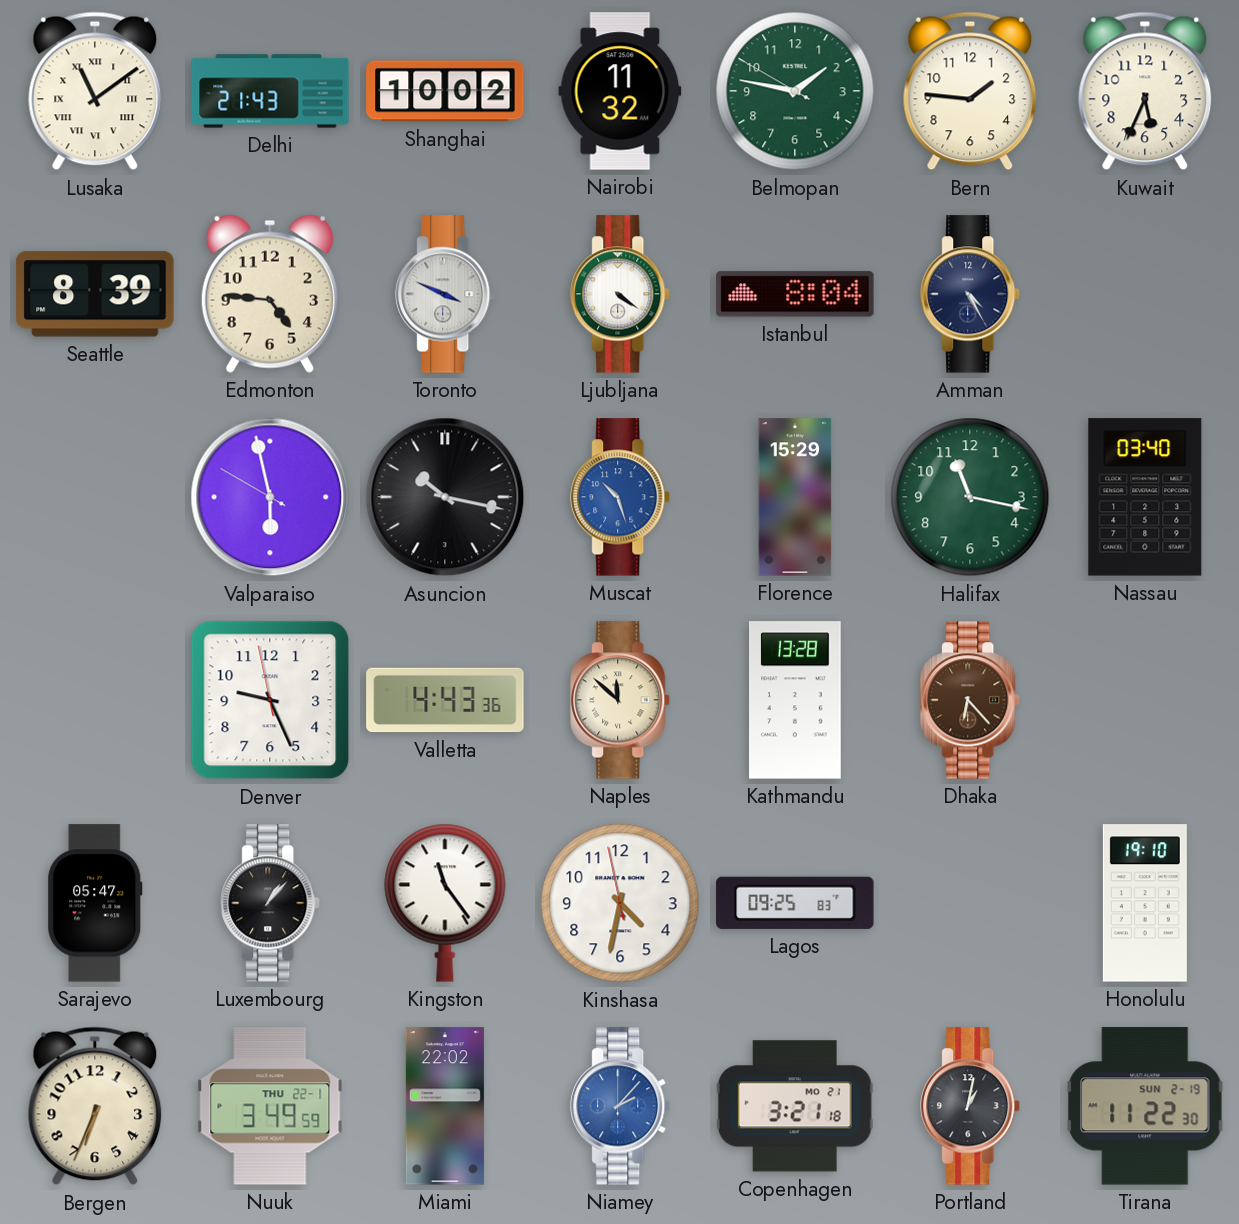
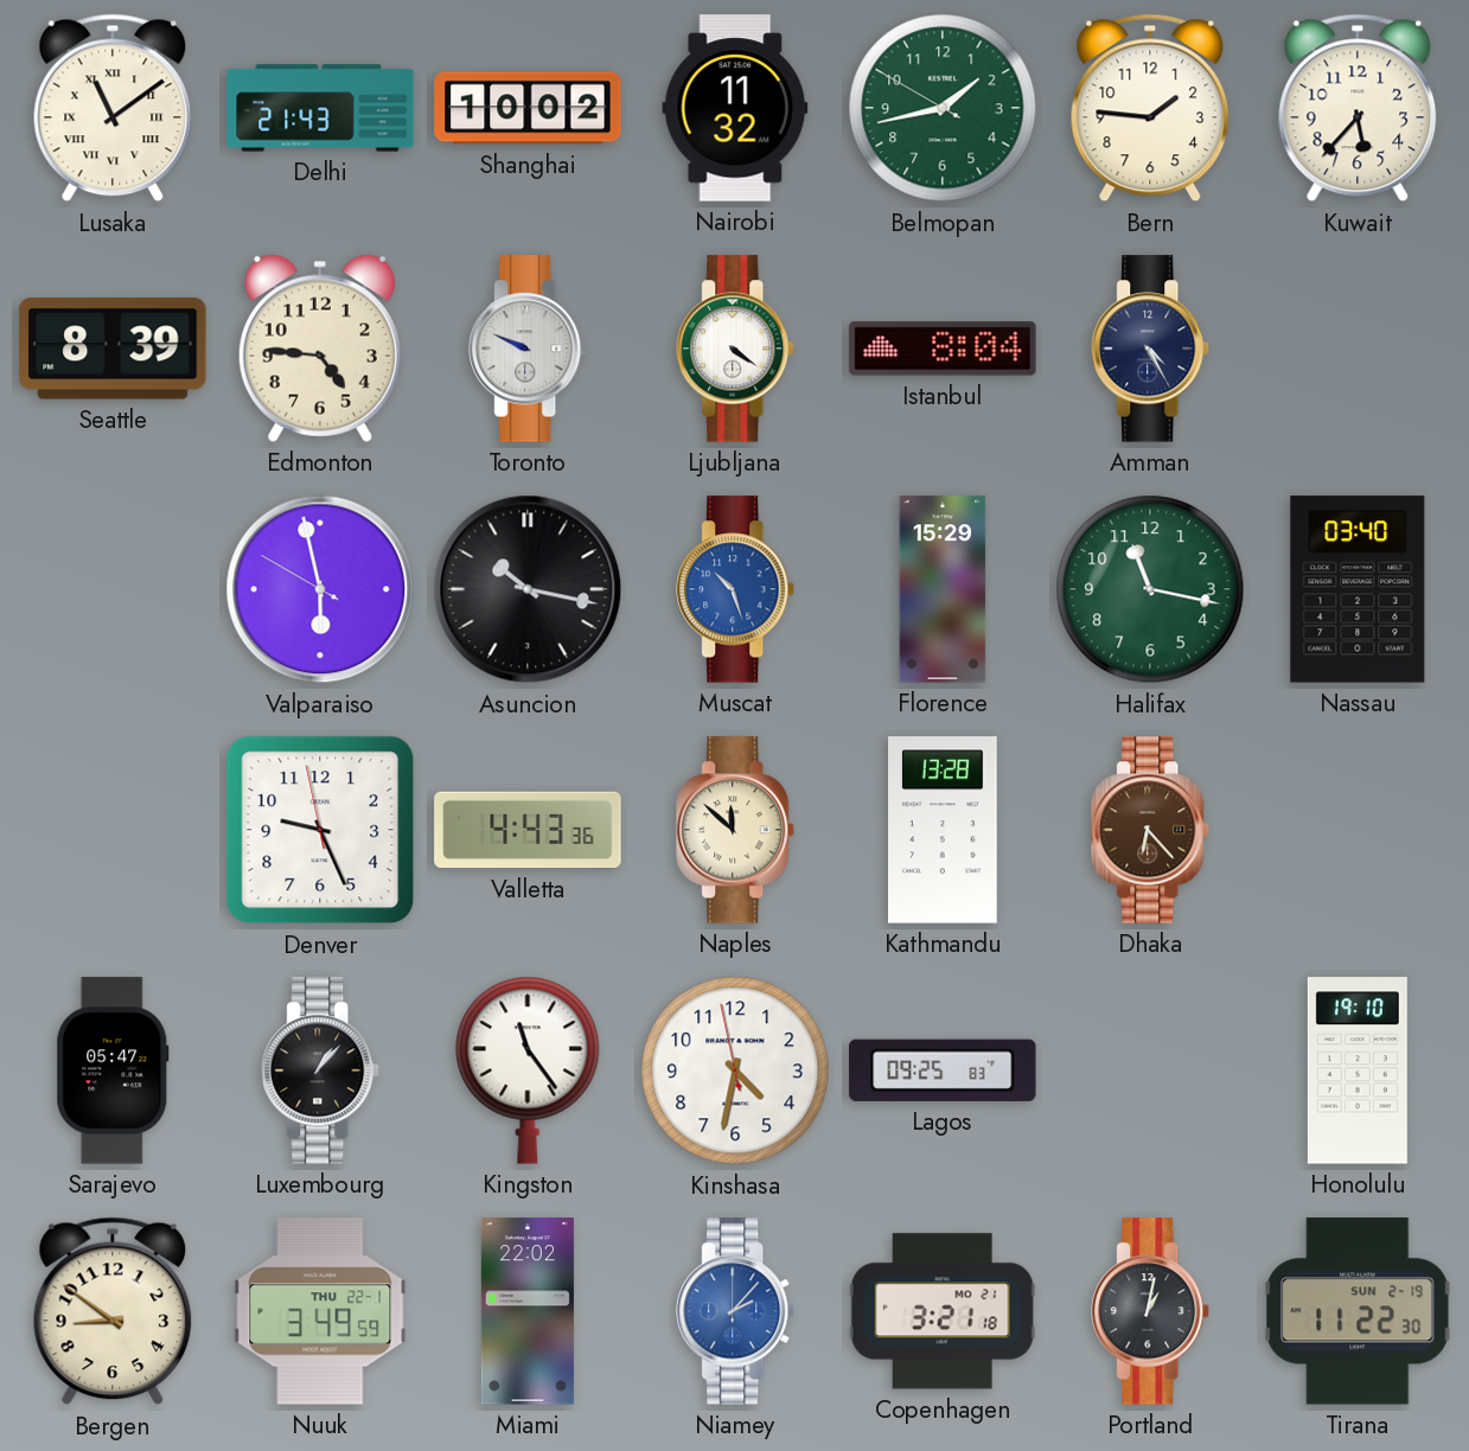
Belmopan: 1:46 -> 1:42
Kuwait: 5:34 -> 5:37
Toronto: 3:49 -> 9:49
Bergen: 6:34 -> 8:51
